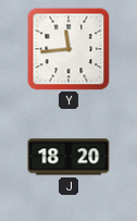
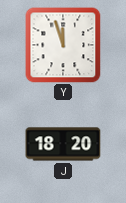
Y: 11:44 -> 11:57
